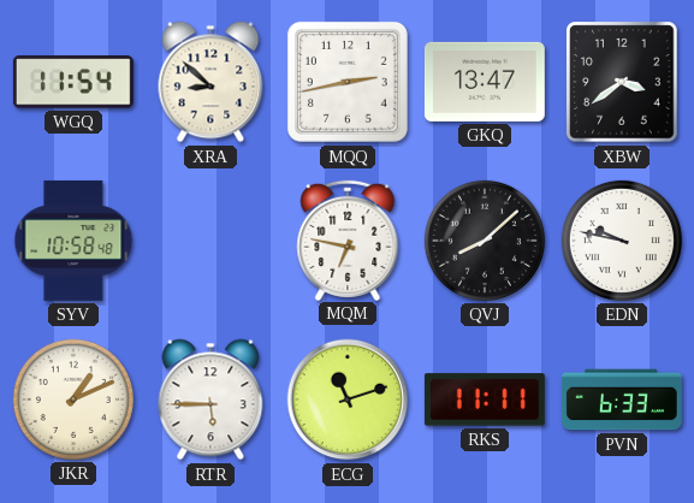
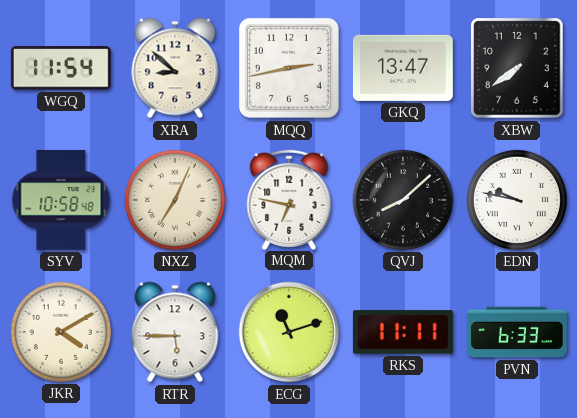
XBW: 3:39 -> 7:39
NXZ: none -> 7:04
JKR: 1:11 -> 4:10
